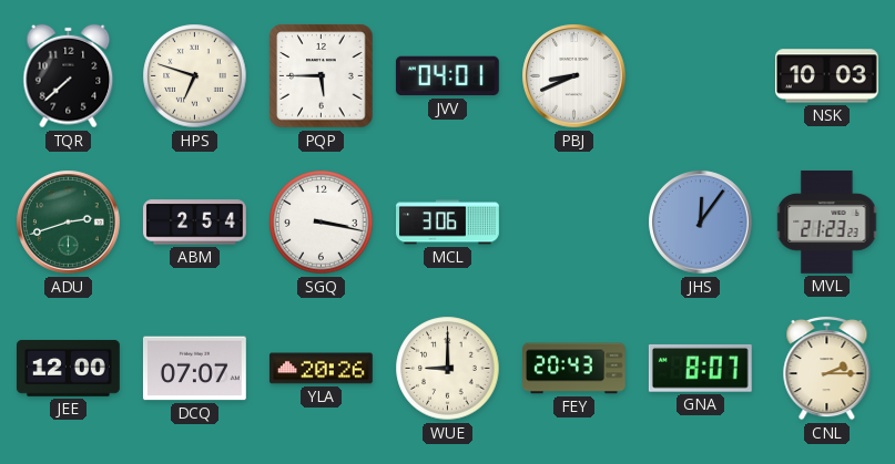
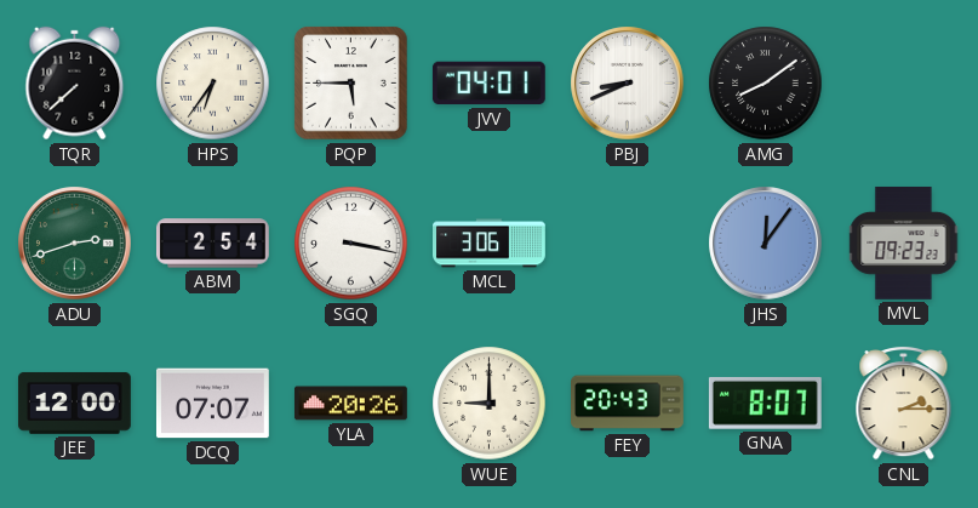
HPS: 6:48 -> 6:36
AMG: none -> 8:09
NSK: 10:03 -> none
MVL: 21:23 -> 09:23
